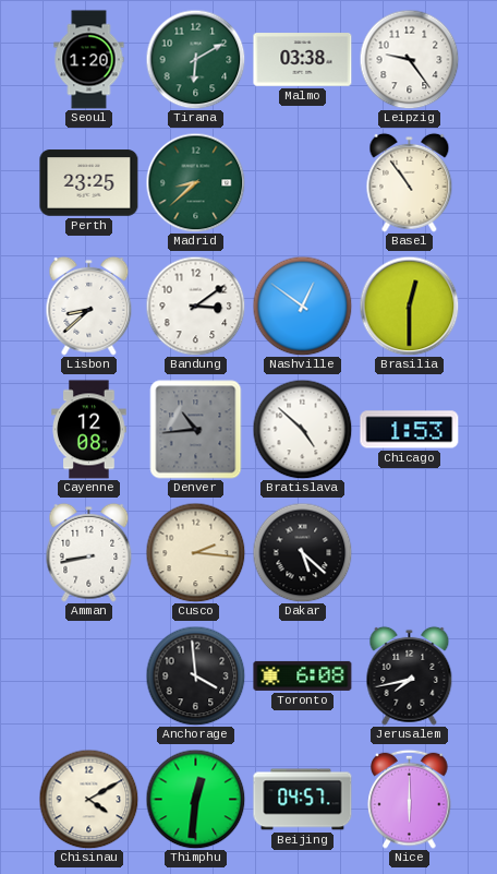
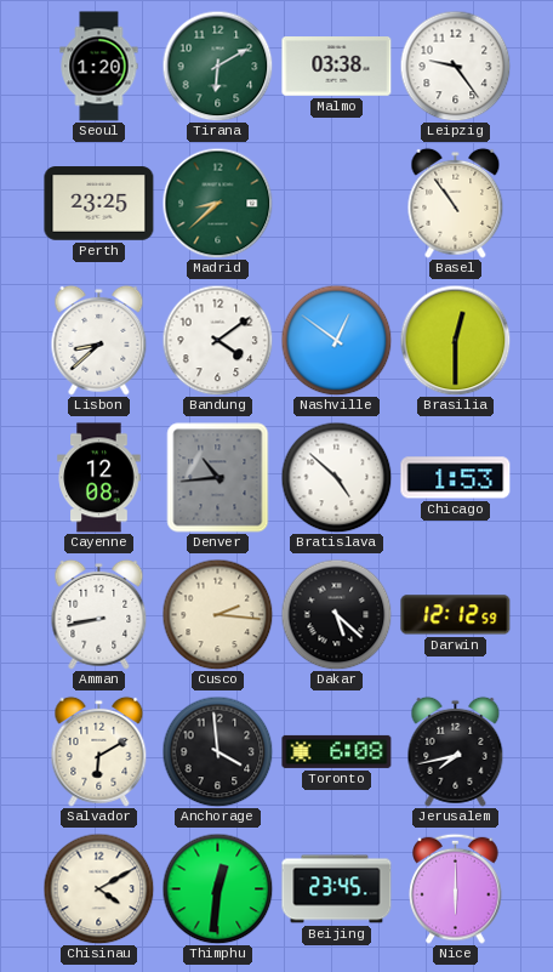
Bandung: 3:09 -> 4:09
Darwin: none -> 12:12
Salvador: none -> 6:10
Beijing: 04:57 -> 23:45
